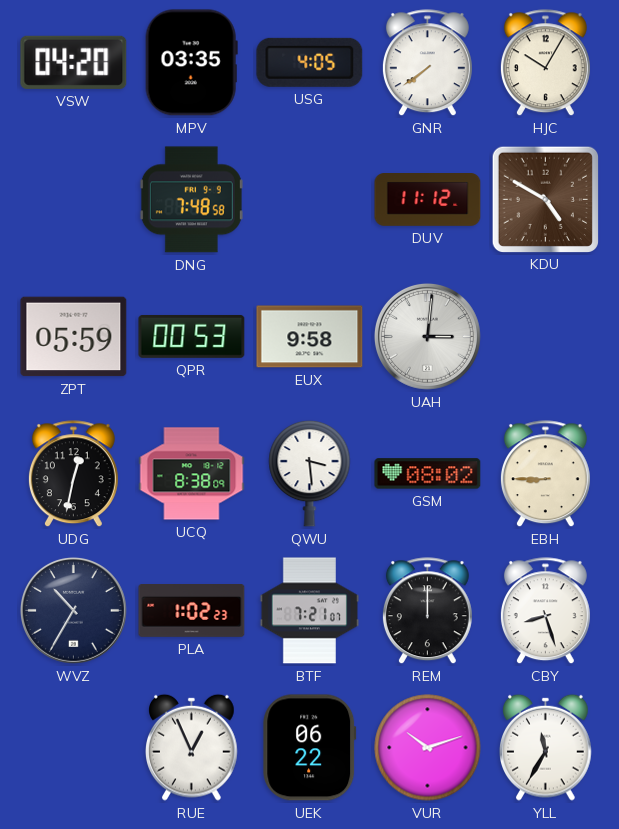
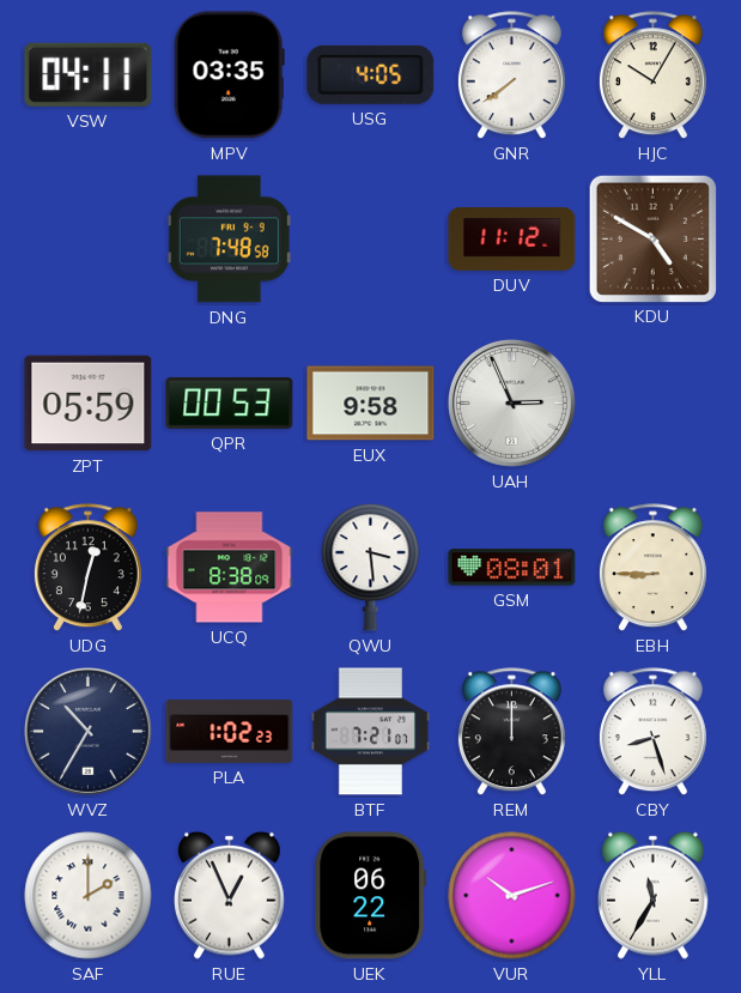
VSW: 04:20 -> 04:11
UAH: 3:01 -> 2:56
GSM: 08:02 -> 08:01
SAF: none -> 2:00
